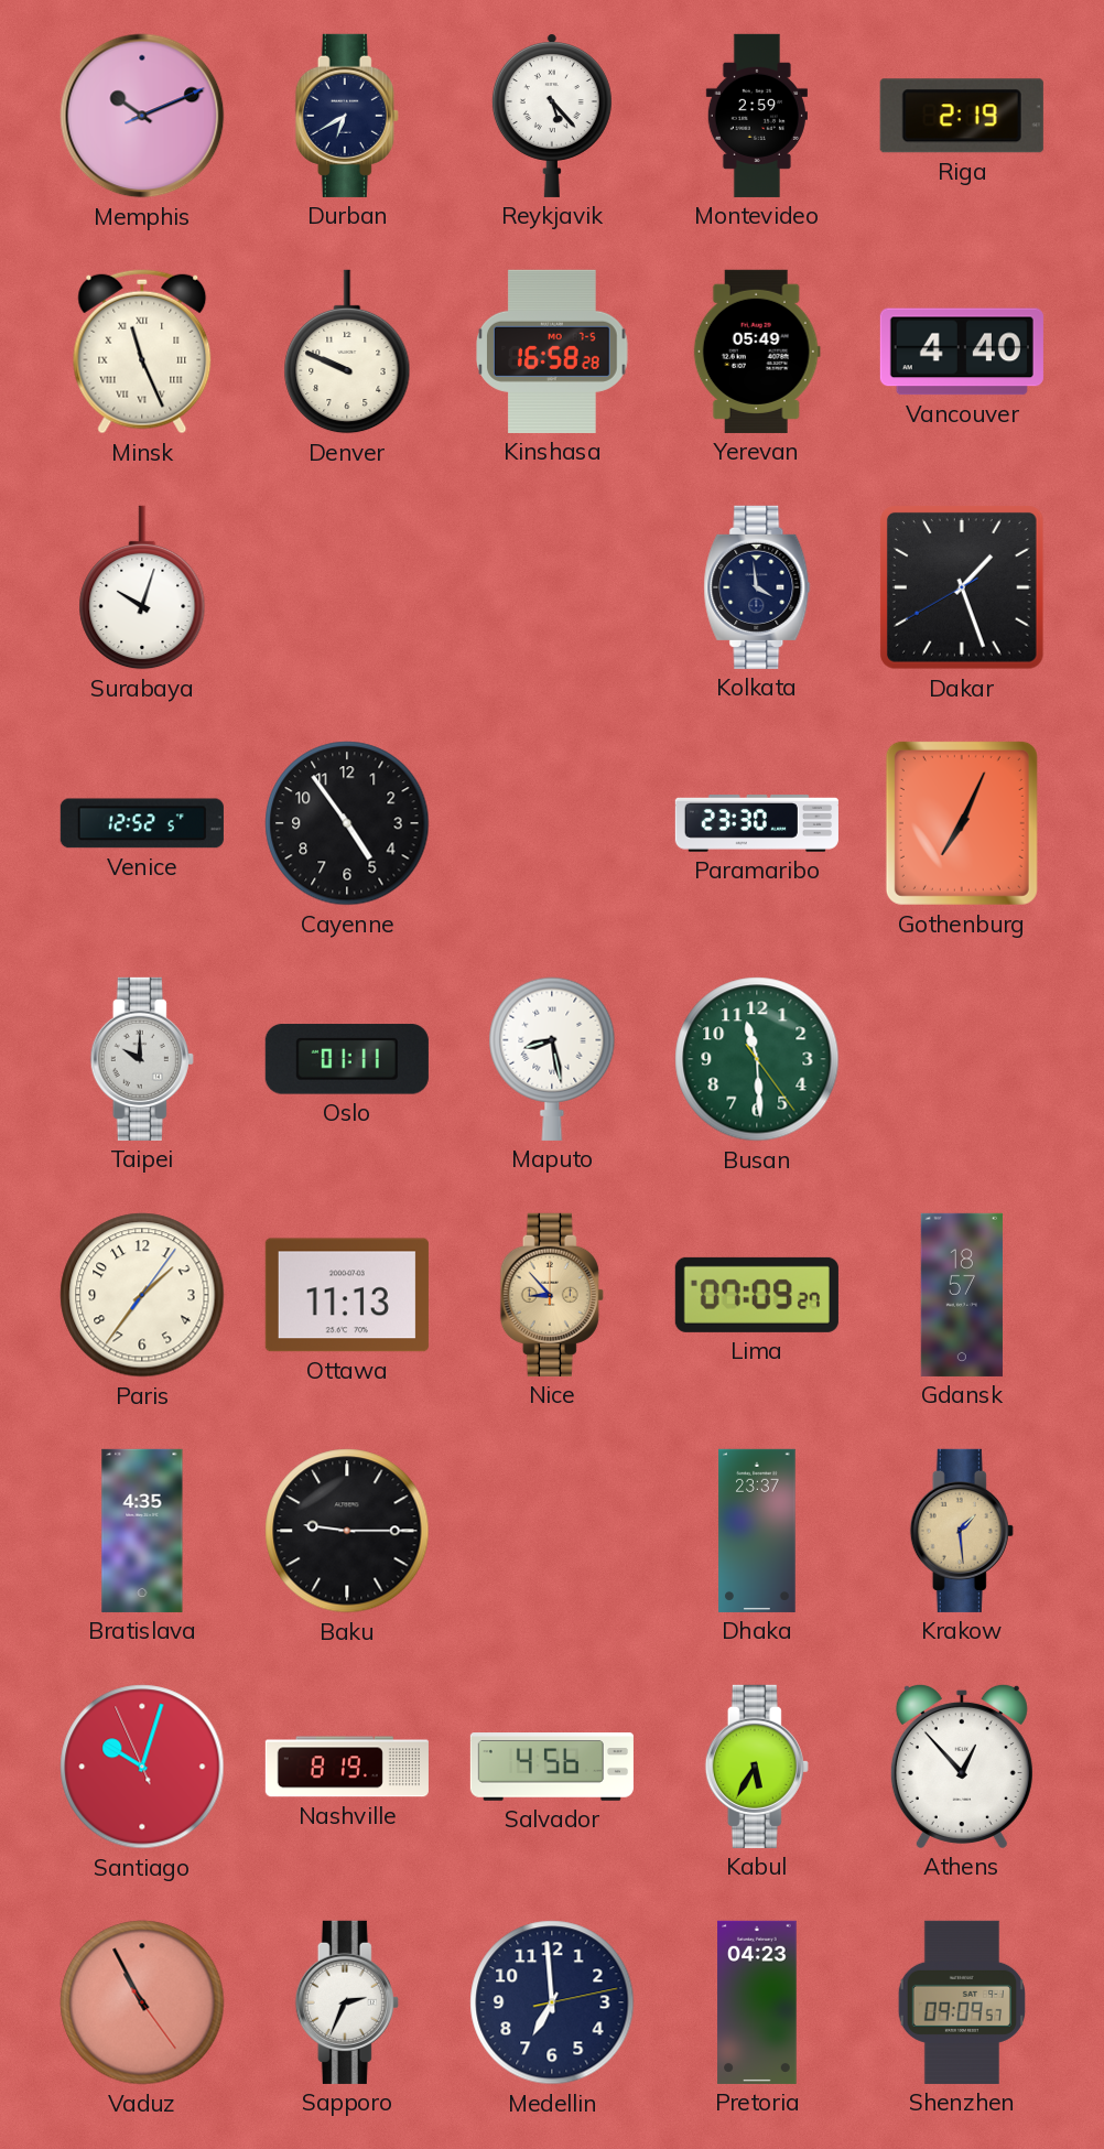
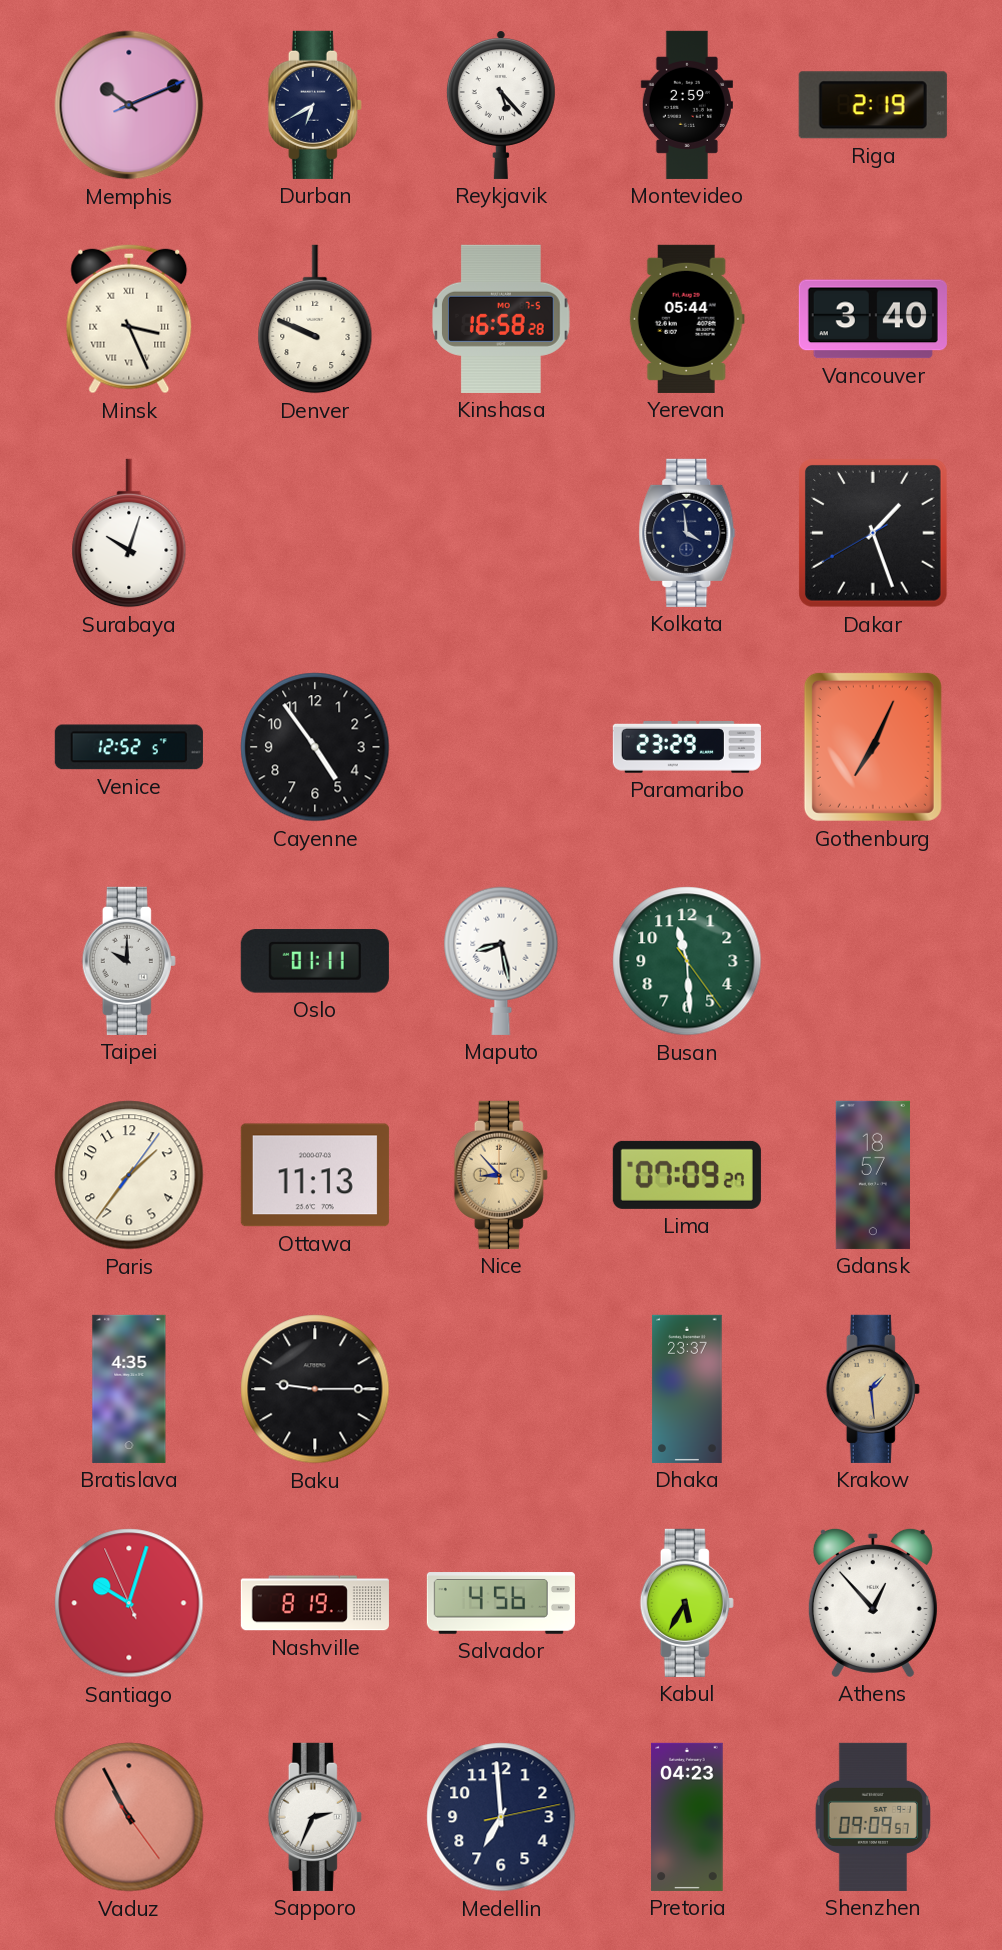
Minsk: 11:26 -> 3:26
Yerevan: 05:49 -> 05:44
Vancouver: 4:40 -> 3:40
Paramaribo: 23:30 -> 23:29
